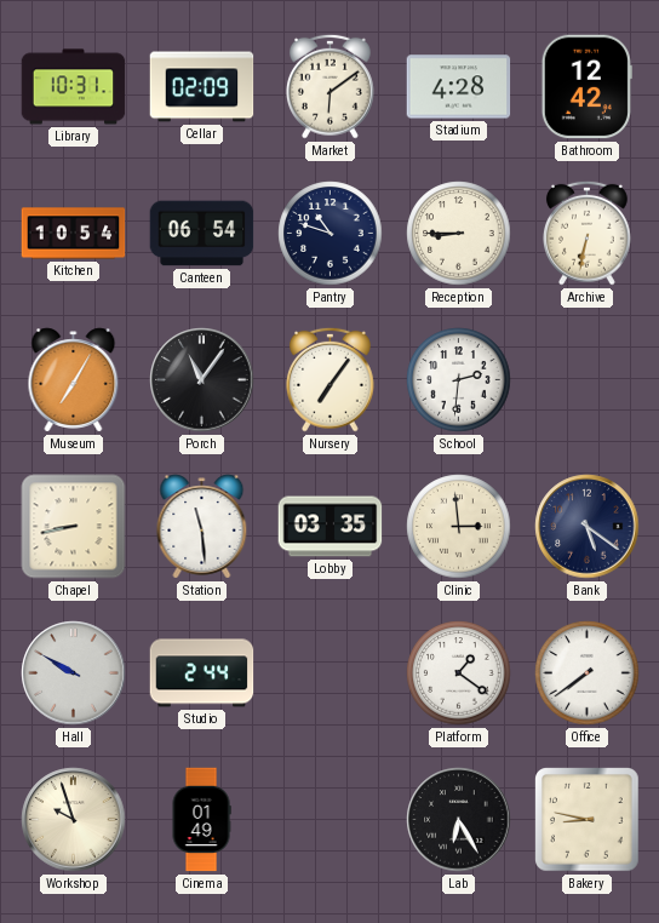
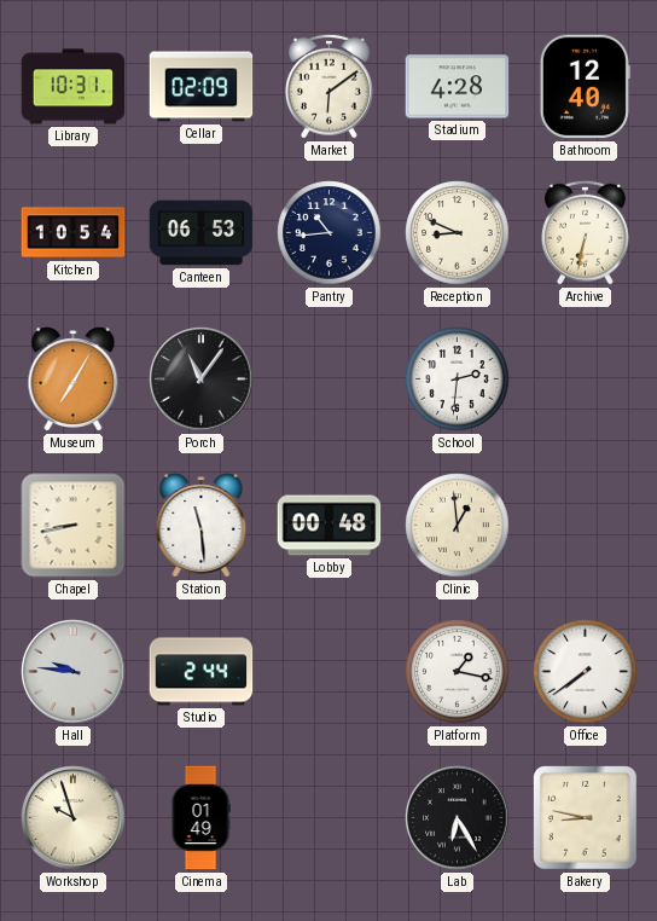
Bathroom: 12:42 -> 12:40
Canteen: 06:54 -> 06:53
Pantry: 10:48 -> 10:44
Reception: 8:45 -> 8:49
Nursery: 7:06 -> none
Lobby: 03:35 -> 00:48
Clinic: 2:59 -> 12:59
Bank: 5:21 -> none
Hall: 9:50 -> 9:46
Platform: 1:21 -> 1:17
